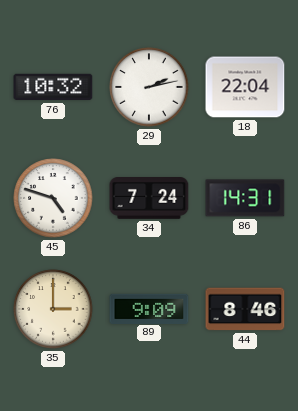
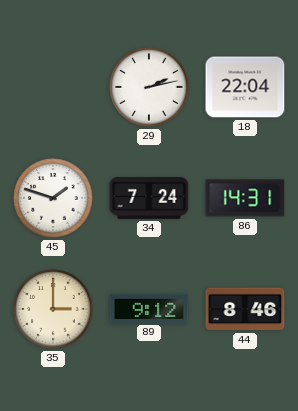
76: 10:32 -> none
45: 4:48 -> 1:48
89: 9:09 -> 9:12
